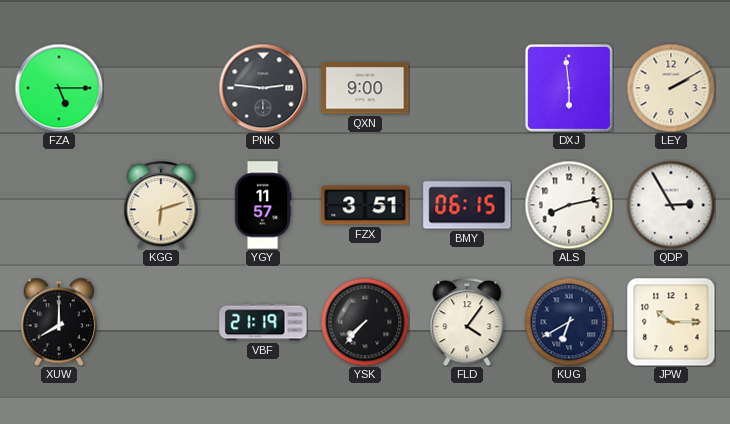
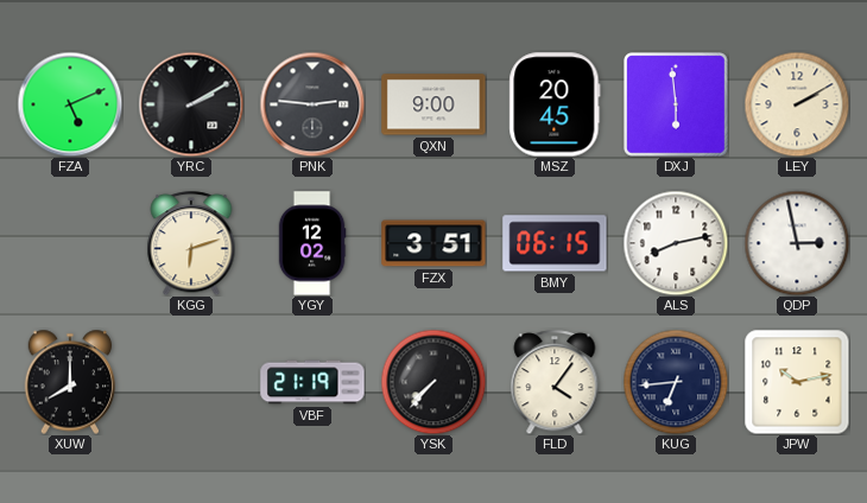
FZA: 5:15 -> 5:11
YRC: none -> 2:10
MSZ: none -> 20:45
YGY: 11:57 -> 12:02
QDP: 2:55 -> 2:58
KUG: 6:40 -> 6:44
JPW: 10:15 -> 10:13
